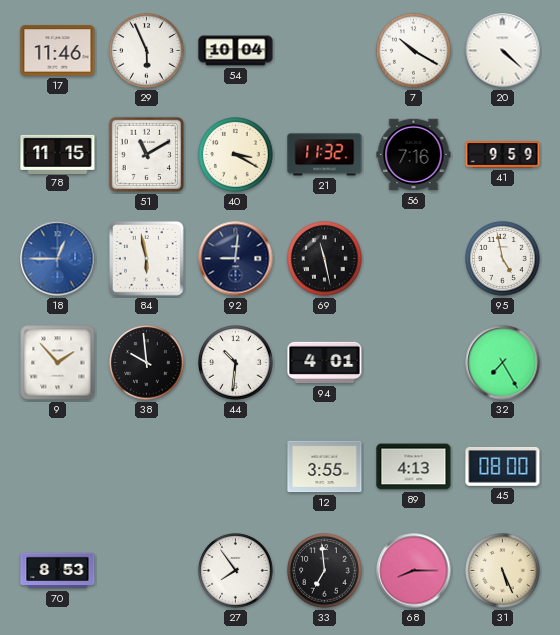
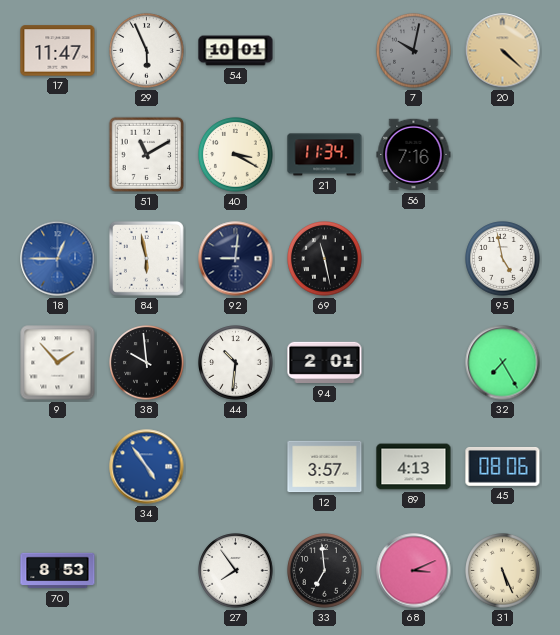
17: 11:46 -> 11:47
54: 10:04 -> 10:01
7: 10:20 -> 10:02
7 dial: white -> grey
20 dial: white -> champagne
78: 11:15 -> none
21: 11:32 -> 11:34
41: 9:59 -> none
94: 4:01 -> 2:01
34: none -> 4:54
12: 3:55 -> 3:57
45: 08:00 -> 08:06
68: 8:15 -> 3:11
